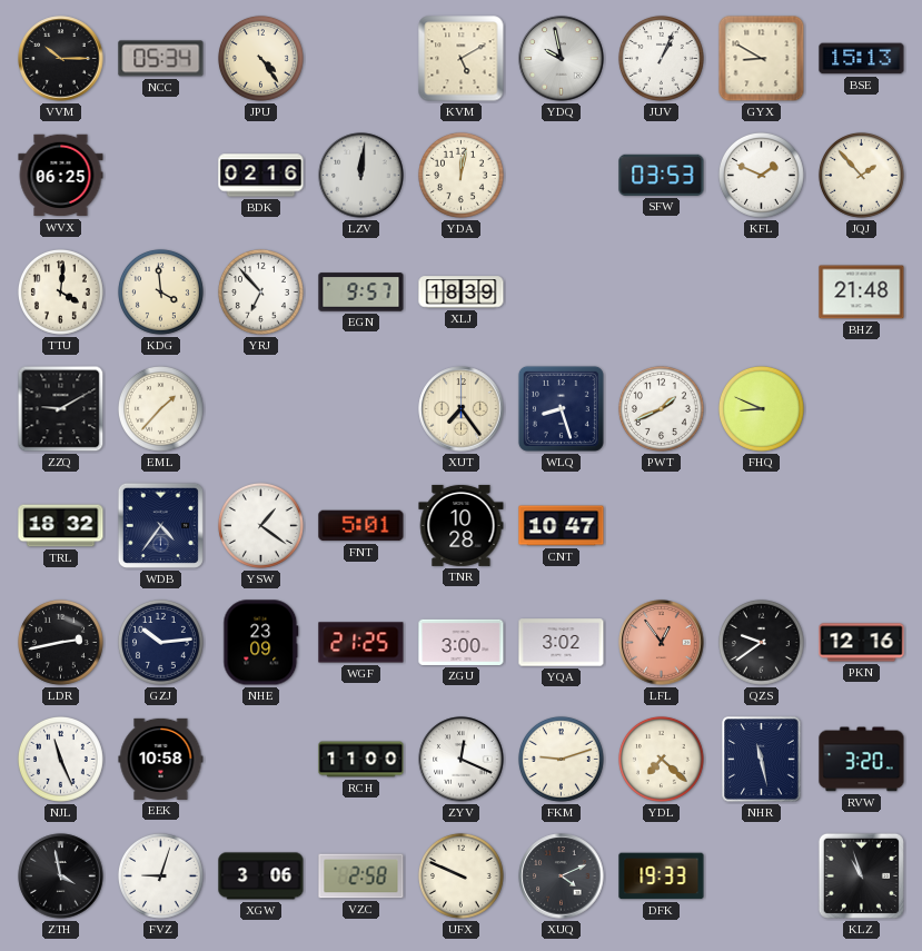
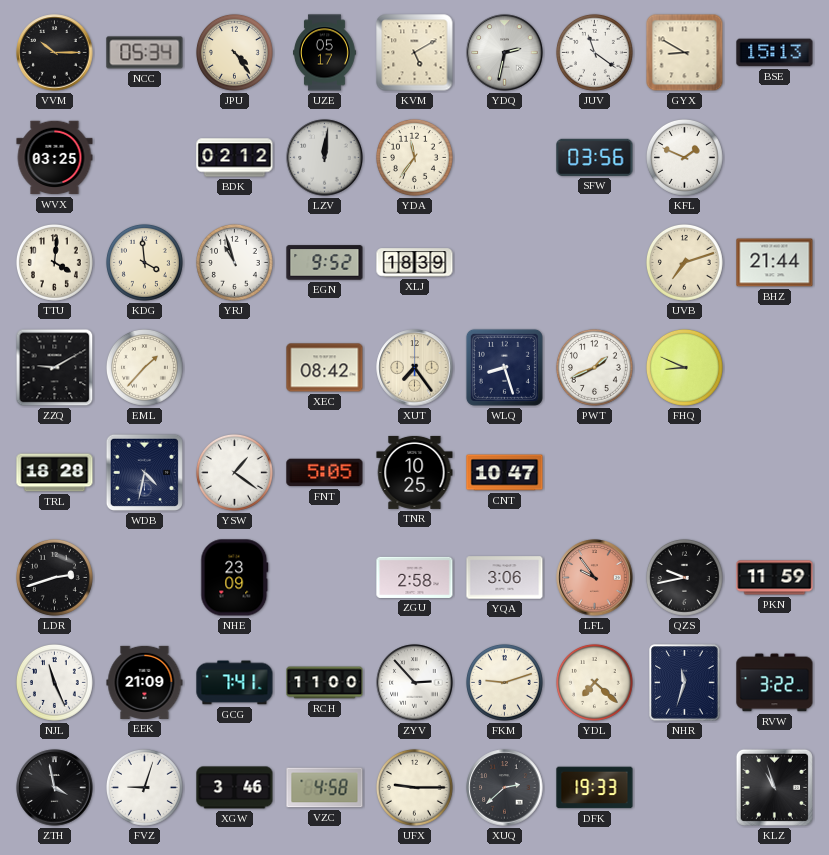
UZE: none -> 05:17
YDQ: 9:58 -> 2:32
JUV: 1:04 -> 11:21
WVX: 06:25 -> 03:25
BDK: 02:16 -> 02:12
YDA: 12:02 -> 11:36
SFW: 03:53 -> 03:56
JQJ: 1:53 -> none
YRJ: 6:53 -> 10:57
EGN: 9:57 -> 9:52
UVB: none -> 7:12
BHZ: 21:48 -> 21:44
XEC: none -> 08:42
TRL: 18:32 -> 18:28
WDB: 4:36 -> 4:32
FNT: 5:01 -> 5:05
TNR: 10:28 -> 10:25
LDR: 2:43 -> 2:42
GZJ: 10:14 -> none
WGF: 21:25 -> none
ZGU: 3:00 -> 2:58
YQA: 3:02 -> 3:06
LFL: 12:54 -> 9:54
QZS: 9:39 -> 9:43
PKN: 12:16 -> 11:59
EEK: 10:58 -> 21:09
GCG: none -> 7:41
ZYV: 12:19 -> 2:53
NHR: 11:28 -> 11:33
RVW: 3:20 -> 3:22
XGW: 3:06 -> 3:46
VZC: 2:58 -> 4:58
UFX: 9:49 -> 9:15
XUQ: 4:11 -> 2:38
